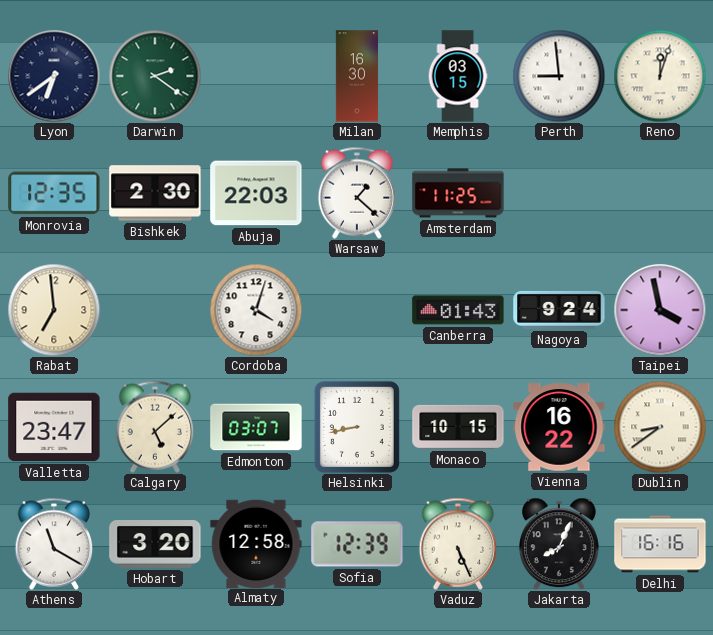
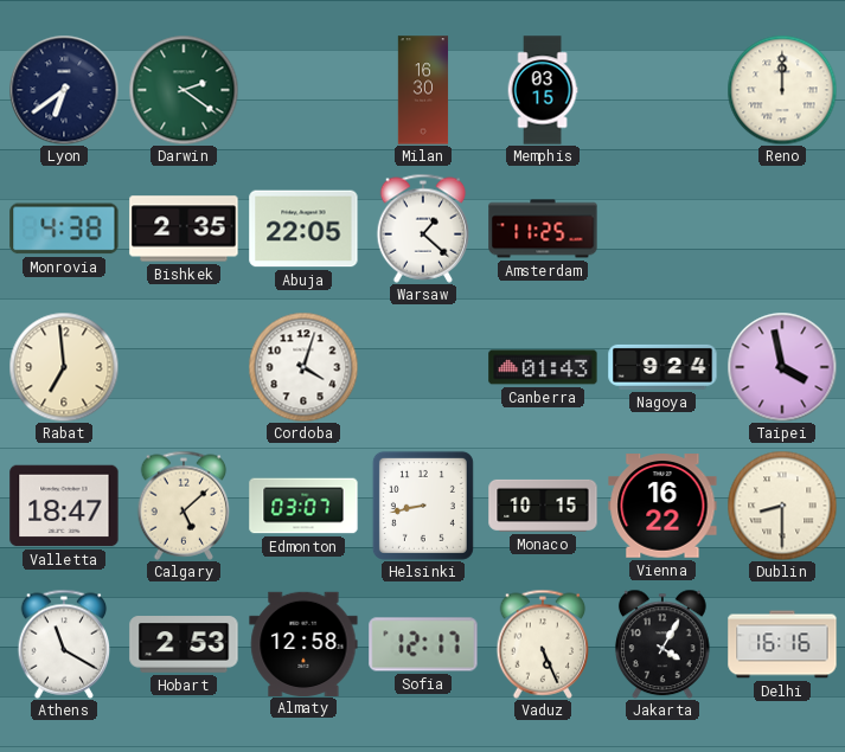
Perth: 8:59 -> none
Reno: 12:03 -> 12:00
Monrovia: 12:35 -> 4:38
Bishkek: 2:30 -> 2:35
Abuja: 22:03 -> 22:05
Valletta: 23:47 -> 18:47
Dublin: 8:39 -> 8:30
Hobart: 3:20 -> 2:53
Sofia: 12:39 -> 12:17
Jakarta: 8:04 -> 4:05
